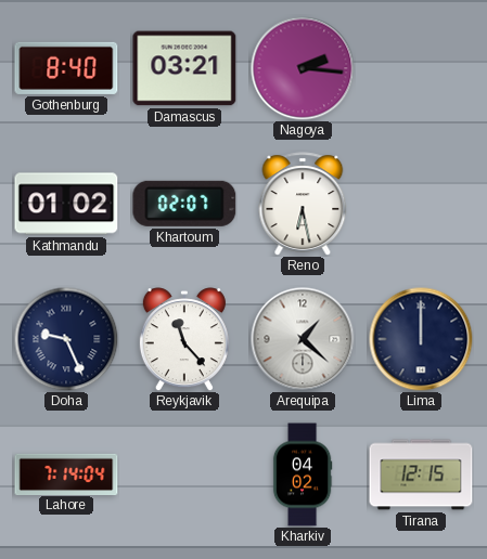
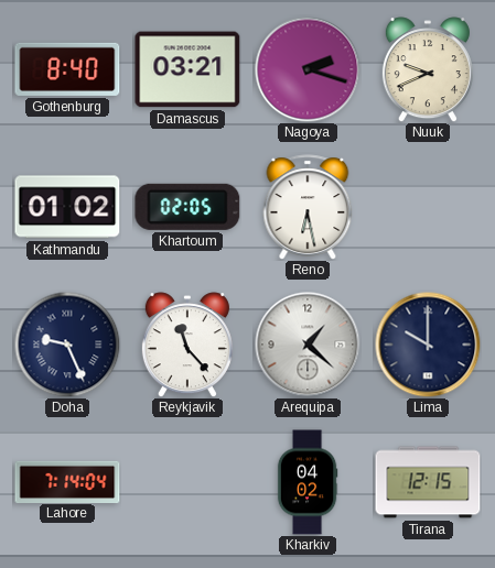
Nagoya: 2:16 -> 2:18
Nuuk: none -> 9:41
Khartoum: 02:07 -> 02:05
Lima: 12:00 -> 10:00
